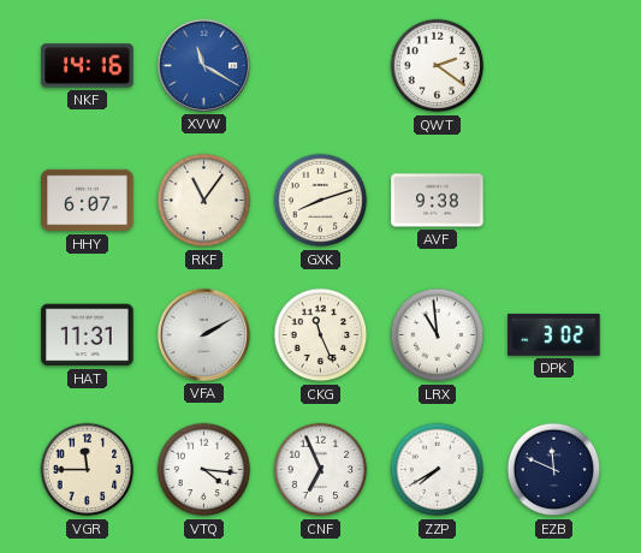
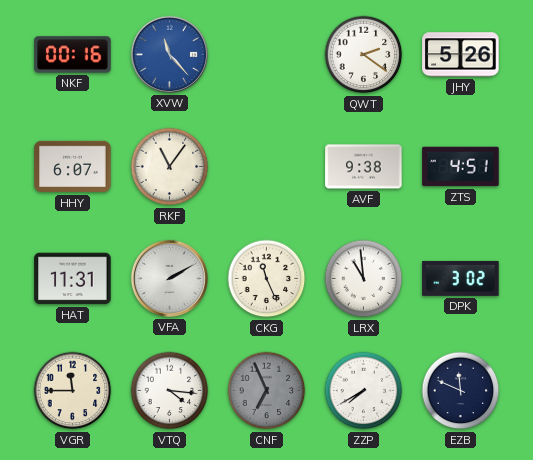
NKF: 14:16 -> 00:16
XVW: 11:20 -> 11:23
JHY: none -> 5:26
GXK: 8:12 -> none
ZTS: none -> 4:51
CNF dial: white -> grey
